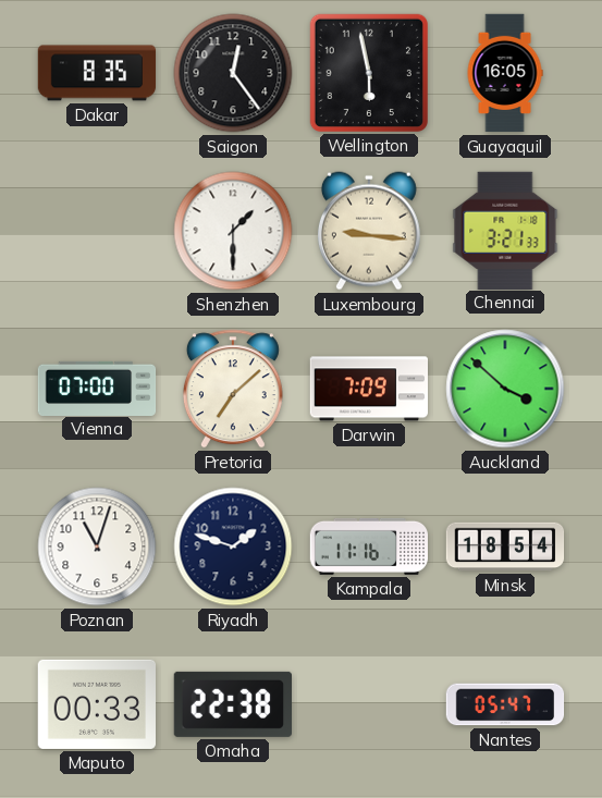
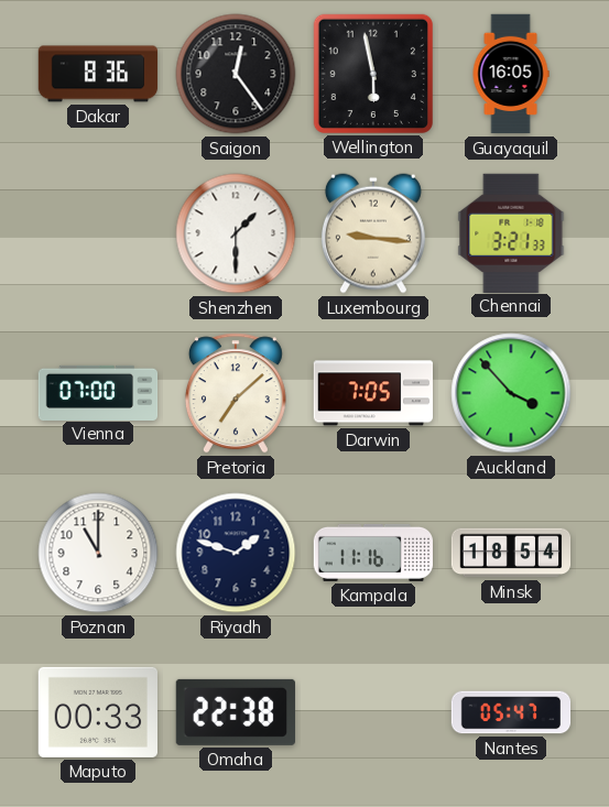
Dakar: 8:35 -> 8:36
Darwin: 7:09 -> 7:05
Auckland: 3:52 -> 3:53
Poznan: 11:03 -> 11:00
